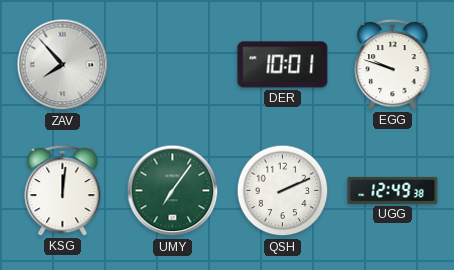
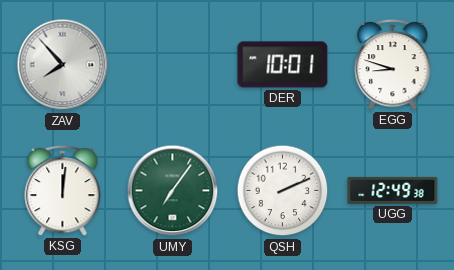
EGG: 9:48 -> 8:48
